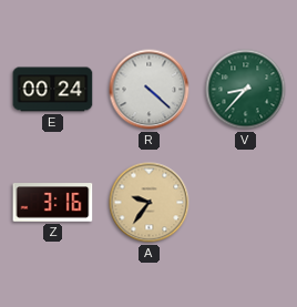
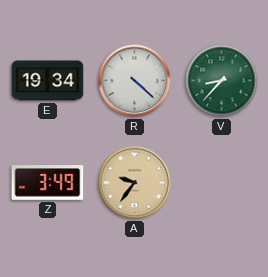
E: 00:24 -> 19:34
Z: 3:16 -> 3:49
